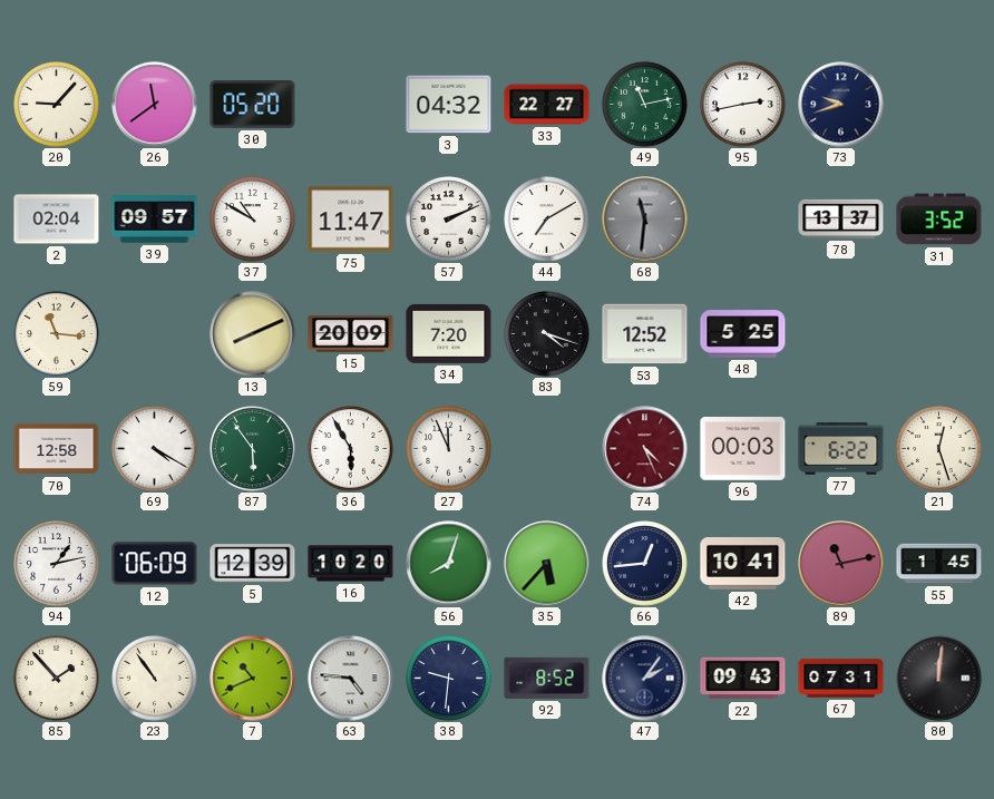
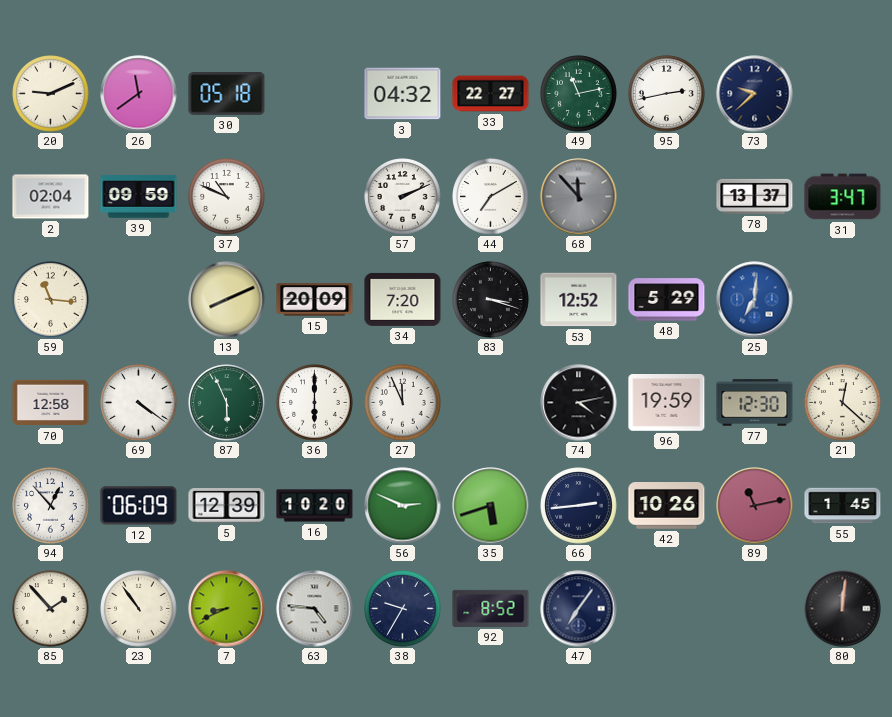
20: 9:07 -> 9:11
30: 05:20 -> 05:18
73: 9:42 -> 9:38
39: 09:57 -> 09:59
37: 10:50 -> 10:49
75: 11:47 -> none
68: 11:31 -> 11:53
31: 3:52 -> 3:47
83: 4:18 -> 3:18
48: 5:25 -> 5:29
25: none -> 7:01
69: 4:20 -> 4:21
87: 5:54 -> 5:56
36: 5:55 -> 6:00
74: 4:26 -> 4:13
74 dial: burgundy -> black
96: 00:03 -> 19:59
77: 6:22 -> 12:30
21: 12:27 -> 12:22
94: 1:13 -> 12:53
56: 8:03 -> 2:49
35: 5:37 -> 5:42
66: 12:44 -> 2:44
42: 10:41 -> 10:26
7: 10:41 -> 8:41
38: 9:31 -> 9:35
47: 2:06 -> 7:06
22: 09:43 -> none
67: 07:31 -> none
